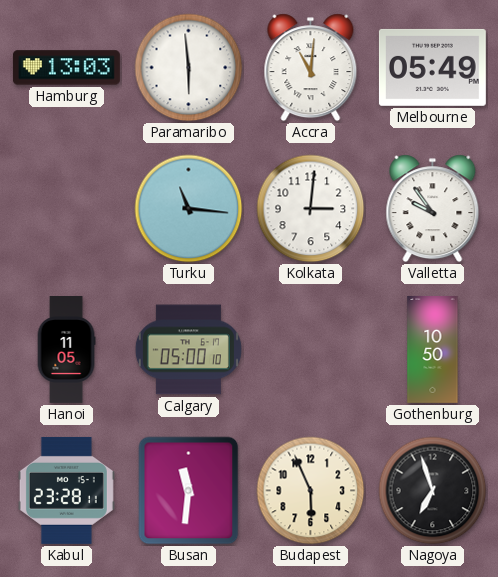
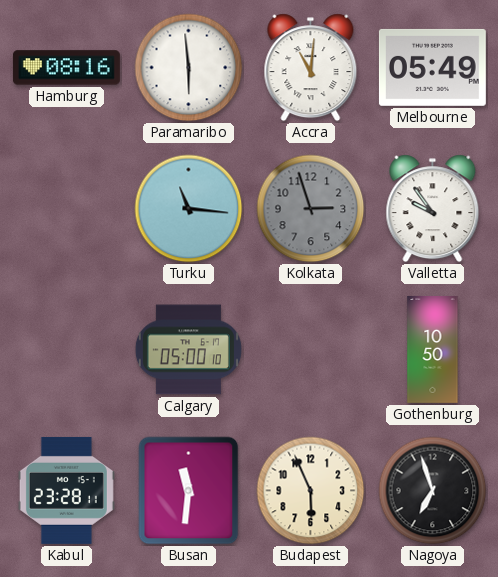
Hamburg: 13:03 -> 08:16
Kolkata: 3:01 -> 2:57
Kolkata dial: white -> grey
Hanoi: 11:05 -> none
